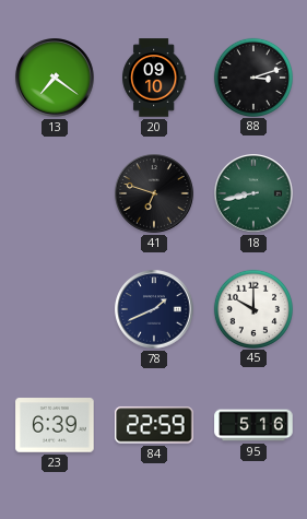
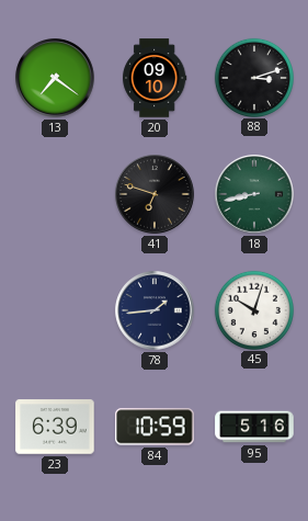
78: 1:41 -> 1:44
45: 10:00 -> 10:03
84: 22:59 -> 10:59
